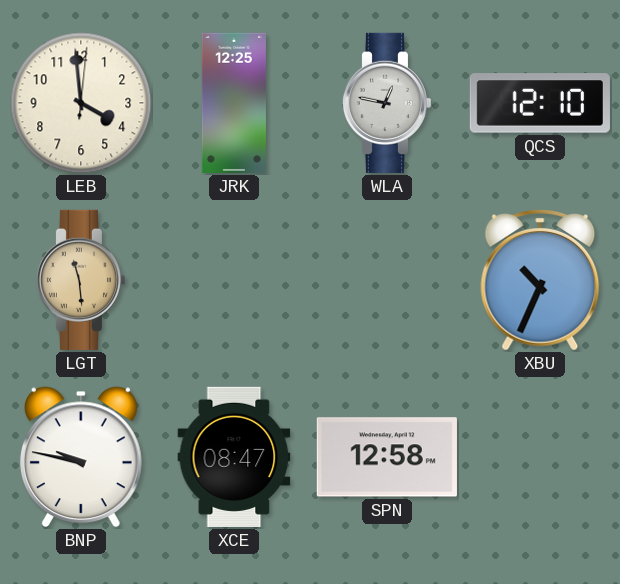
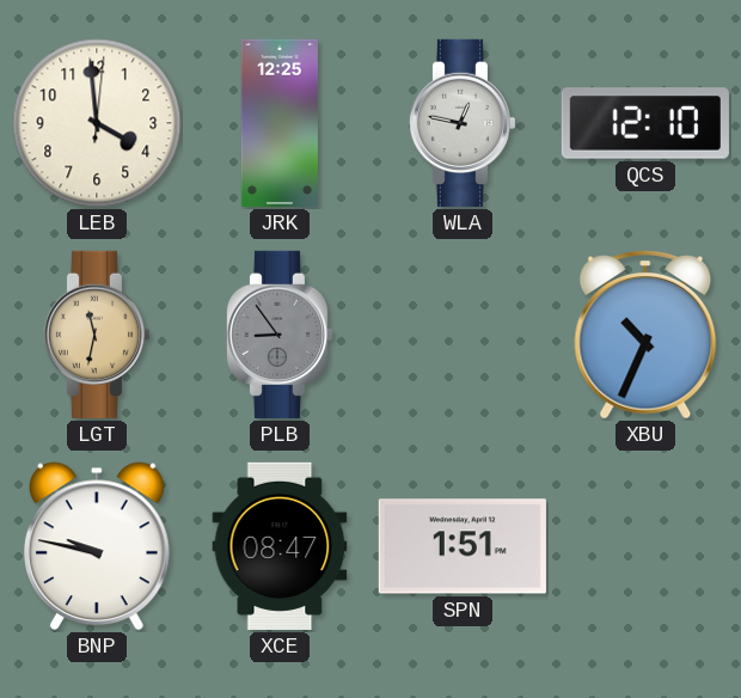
LGT: 11:29 -> 11:32
PLB: none -> 8:54
SPN: 12:58 -> 1:51
